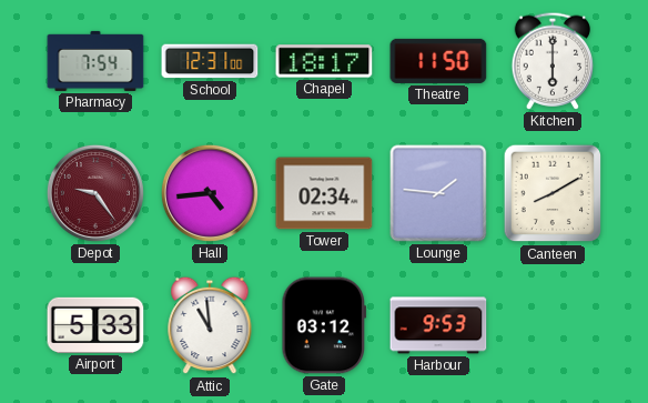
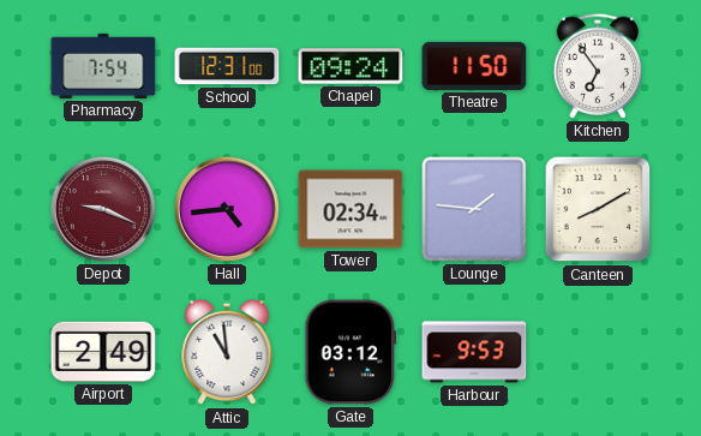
Chapel: 18:17 -> 09:24
Kitchen: 6:00 -> 6:54
Depot: 9:24 -> 9:19
Airport: 5:33 -> 2:49
